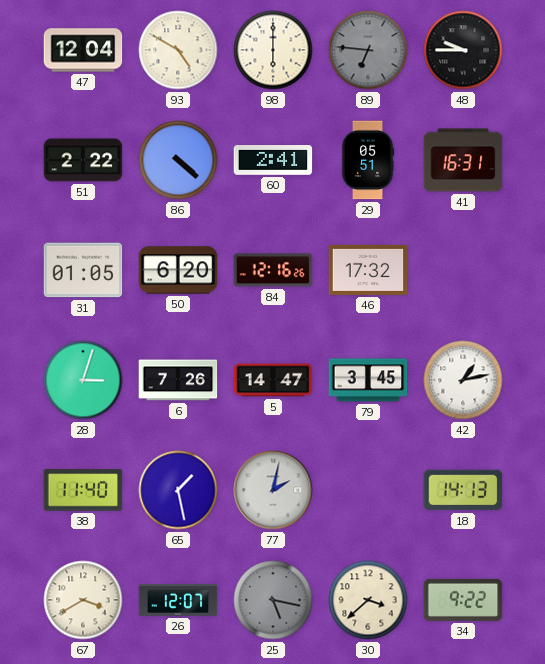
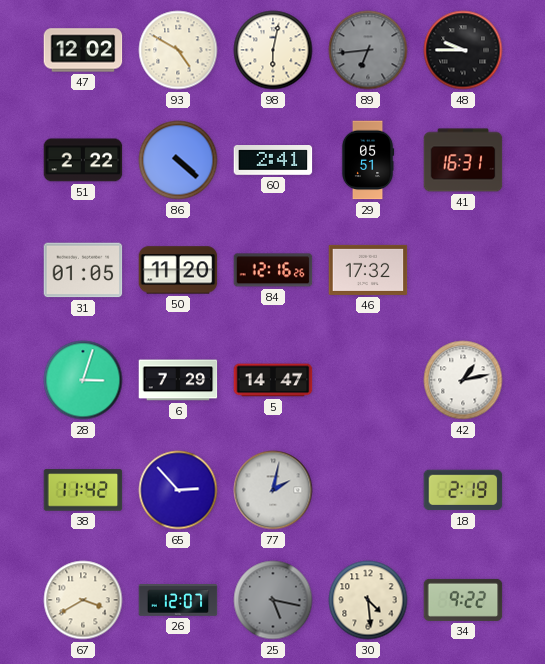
47: 12:04 -> 12:02
98: 6:00 -> 6:02
89: 6:46 -> 6:44
50: 6:20 -> 11:20
6: 7:26 -> 7:29
79: 3:45 -> none
38: 11:40 -> 11:42
65: 1:28 -> 2:53
18: 14:13 -> 2:19
30: 3:38 -> 4:29
